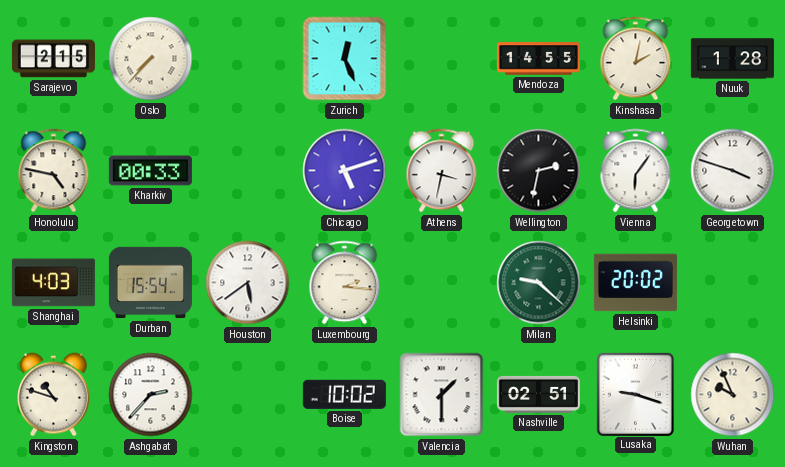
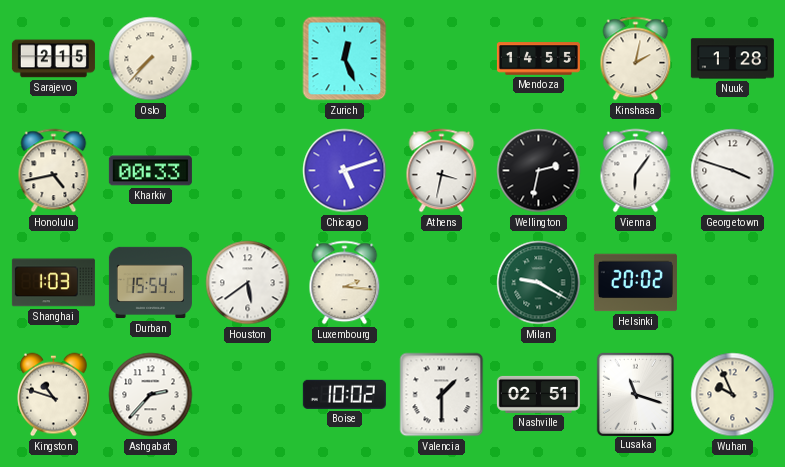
Honolulu: 4:47 -> 4:43
Shanghai: 4:03 -> 1:03
Milan: 9:22 -> 9:20
Lusaka: 9:18 -> 11:18
